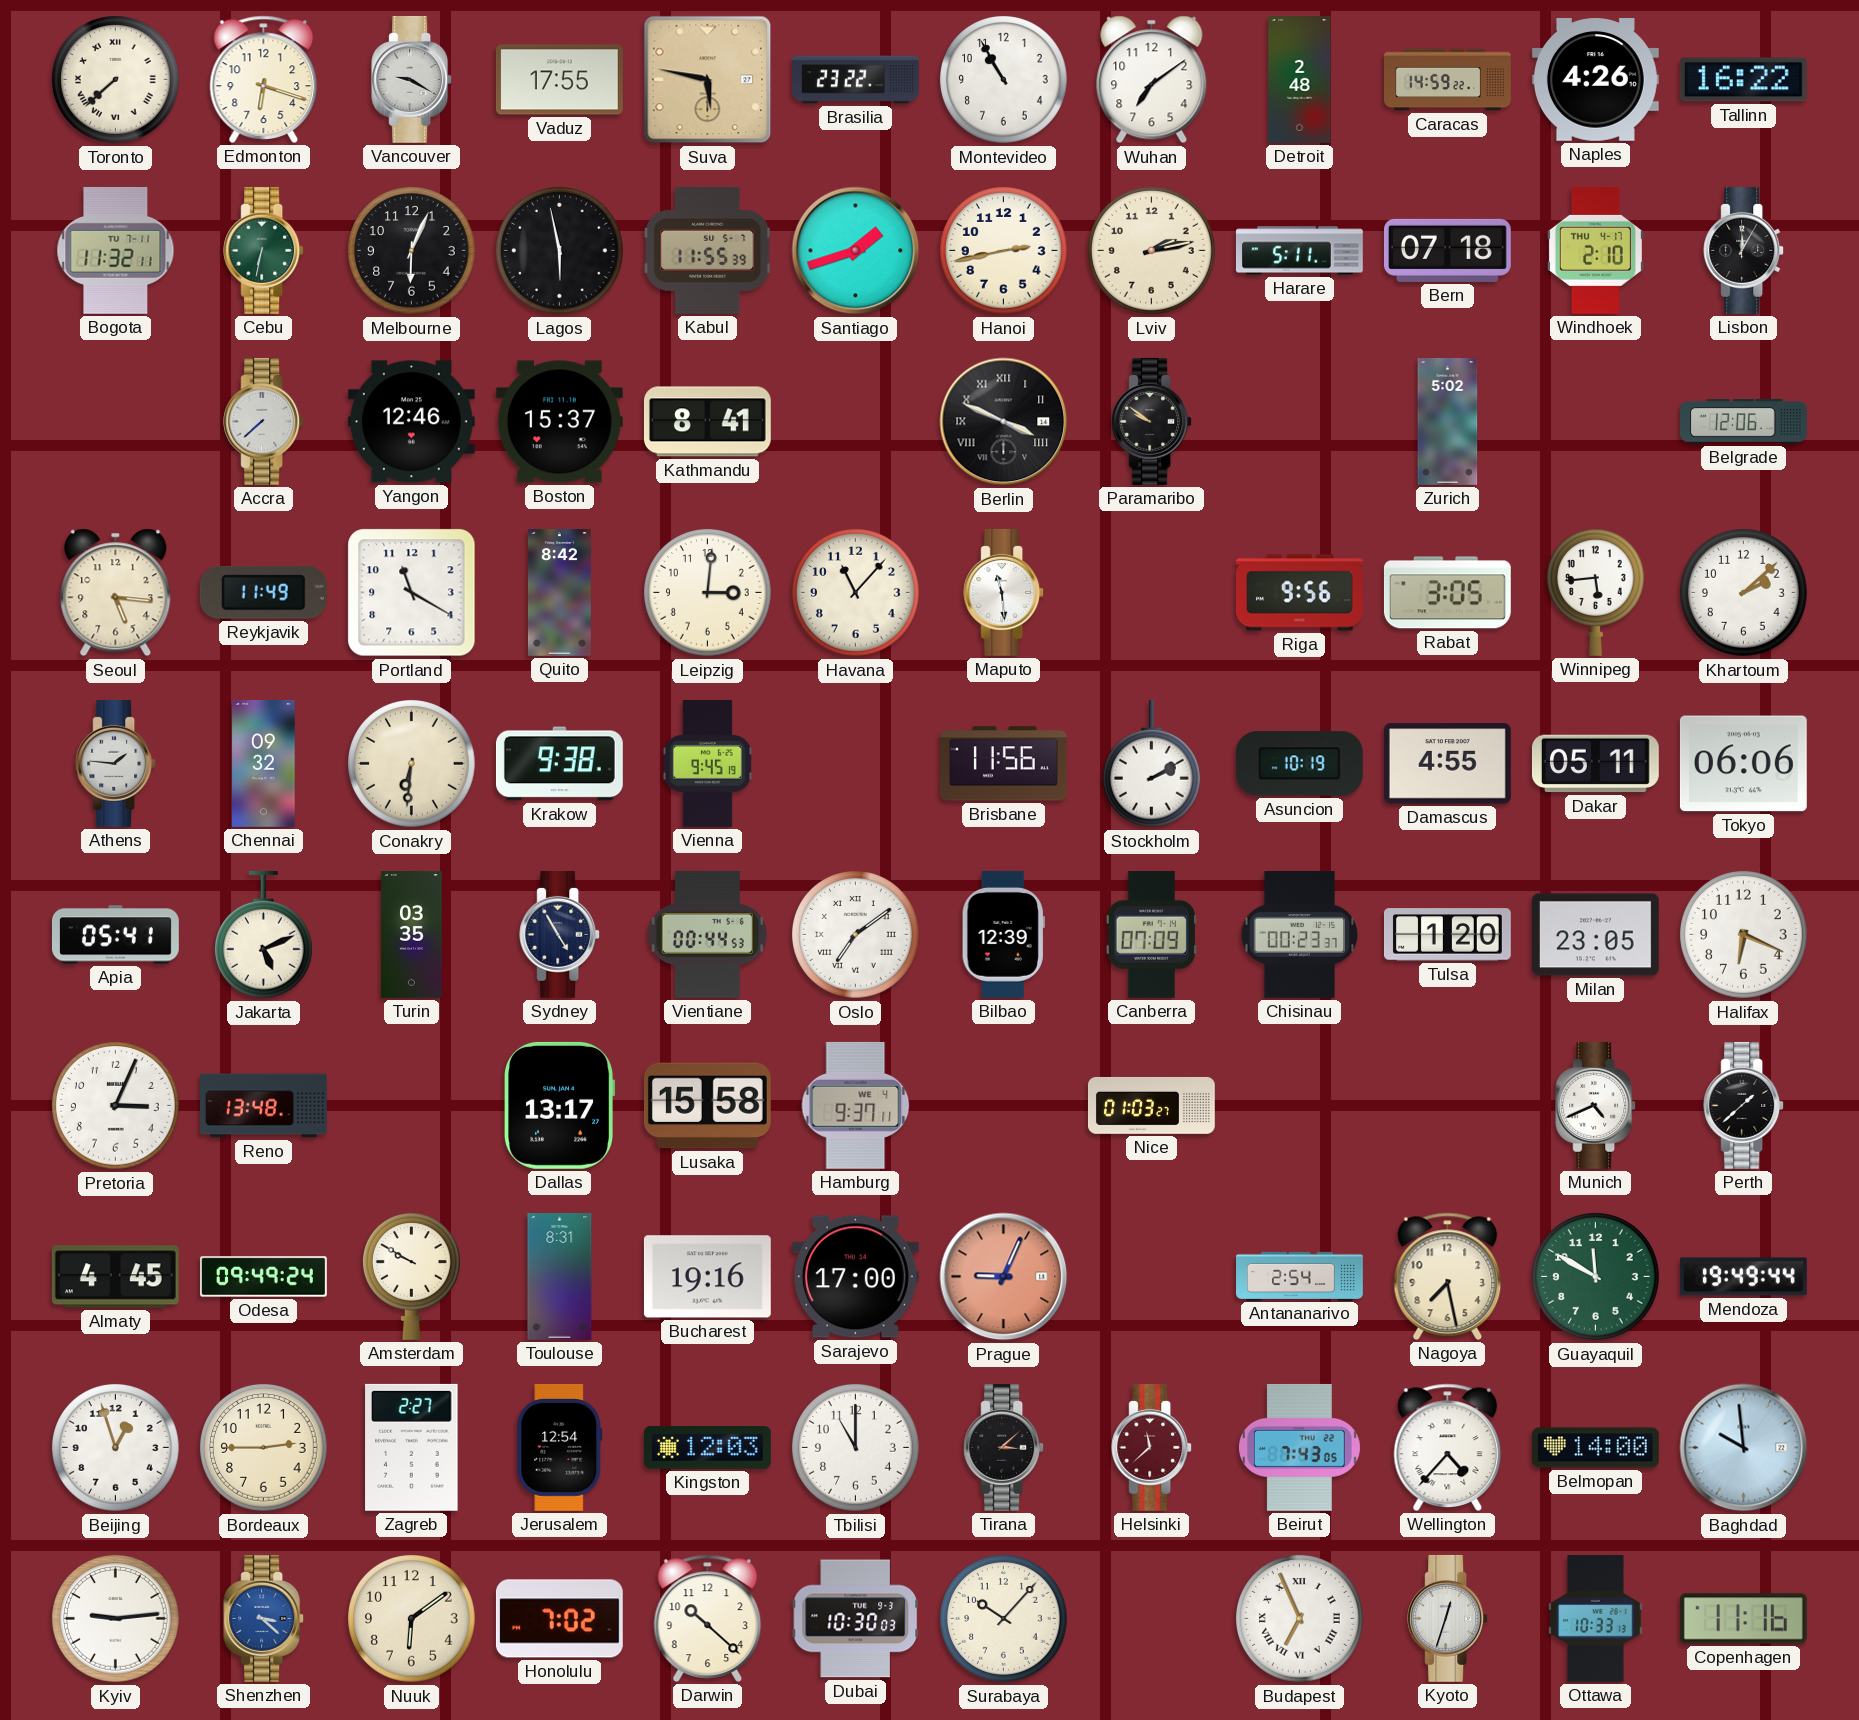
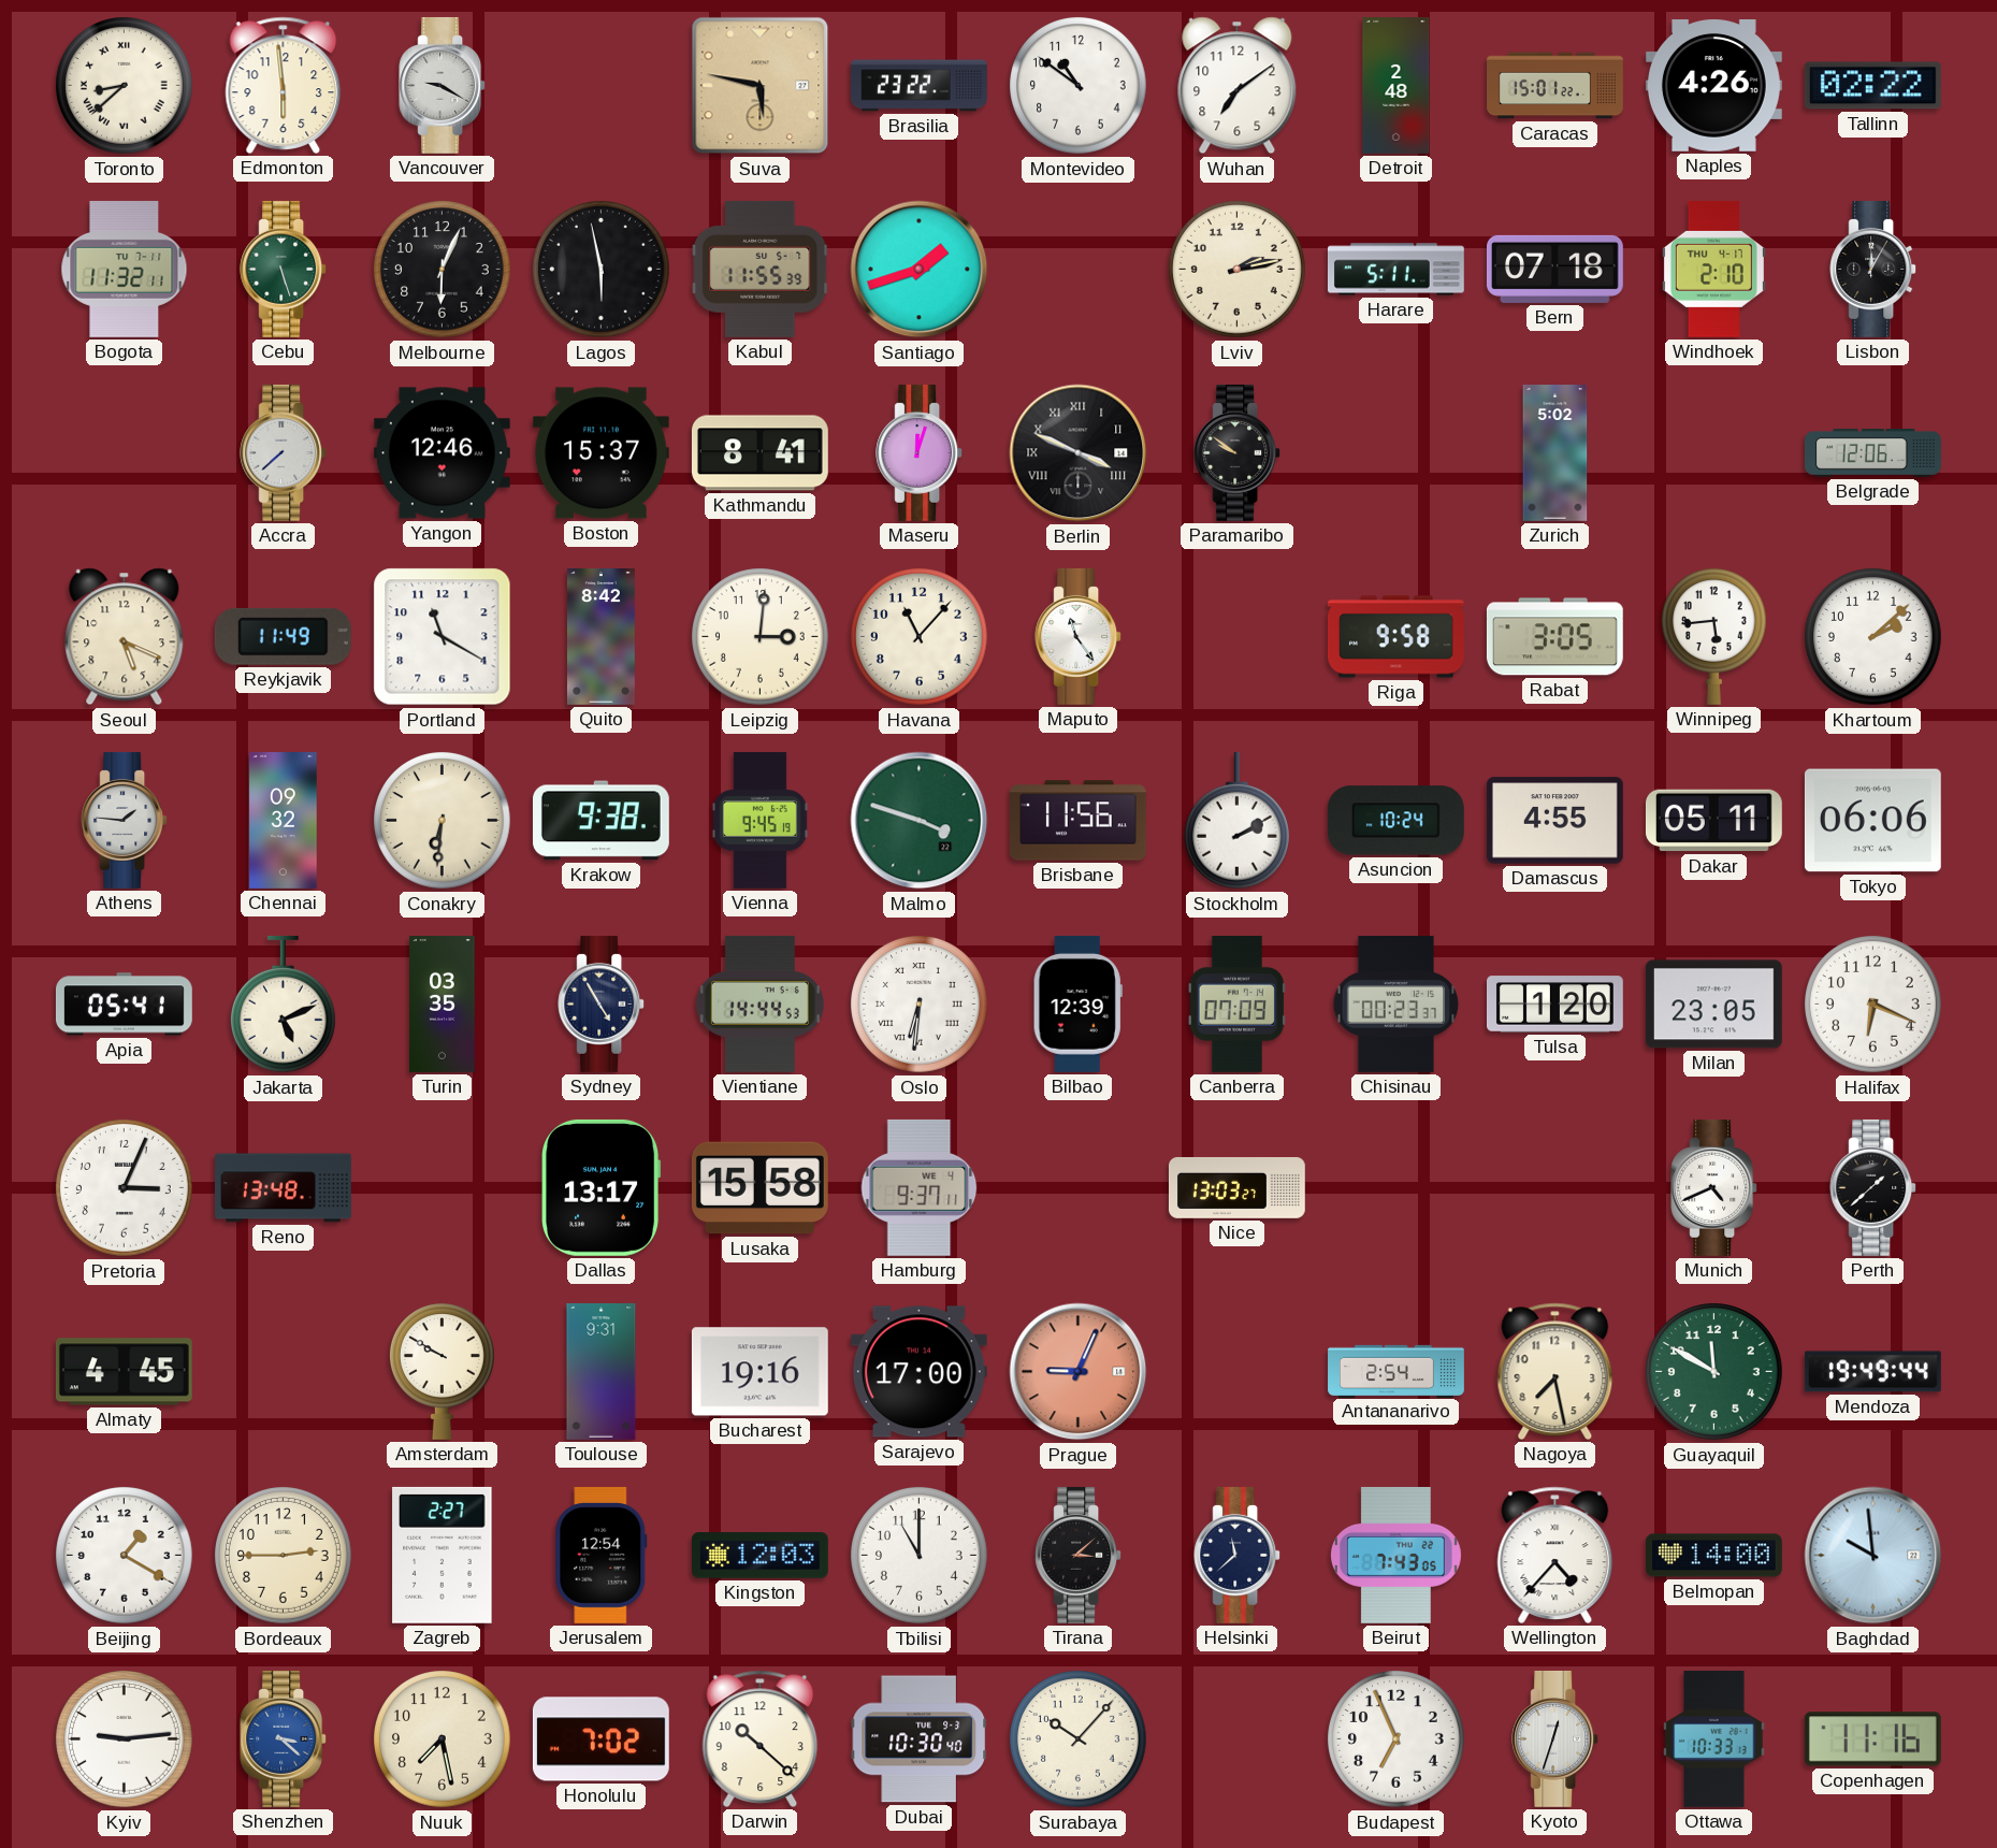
Toronto: 7:38 -> 8:38
Edmonton: 6:18 -> 5:59
Vaduz: 17:55 -> none
Montevideo: 10:55 -> 10:51
Caracas: 14:59 -> 15:01
Tallinn: 16:22 -> 02:22
Cebu: 6:32 -> 5:27
Hanoi: 2:43 -> none
Maseru: none -> 12:03
Seoul: 5:16 -> 5:19
Maputo: 11:29 -> 11:24
Riga: 9:56 -> 9:58
Malmo: none -> 3:48
Asuncion: 10:19 -> 10:24
Vientiane: 00:44 -> 14:44
Oslo: 7:09 -> 6:31
Nice: 01:03 -> 13:03
Odesa: 09:49 -> none
Toulouse: 8:31 -> 9:31
Beijing: 12:57 -> 1:20
Helsinki dial: burgundy -> navy
Nuuk: 6:09 -> 7:28
Dubai: 10:30:03 -> 10:30:40
Budapest numerals: Roman -> Arabic
